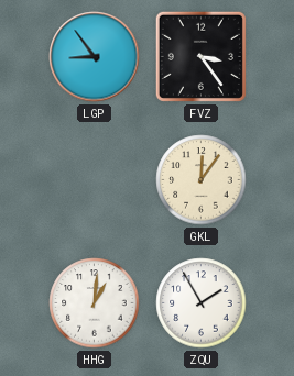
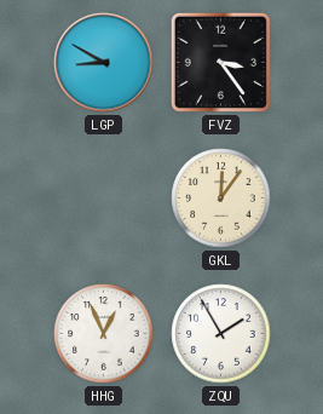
LGP: 8:54 -> 8:50
HHG: 1:01 -> 12:56
